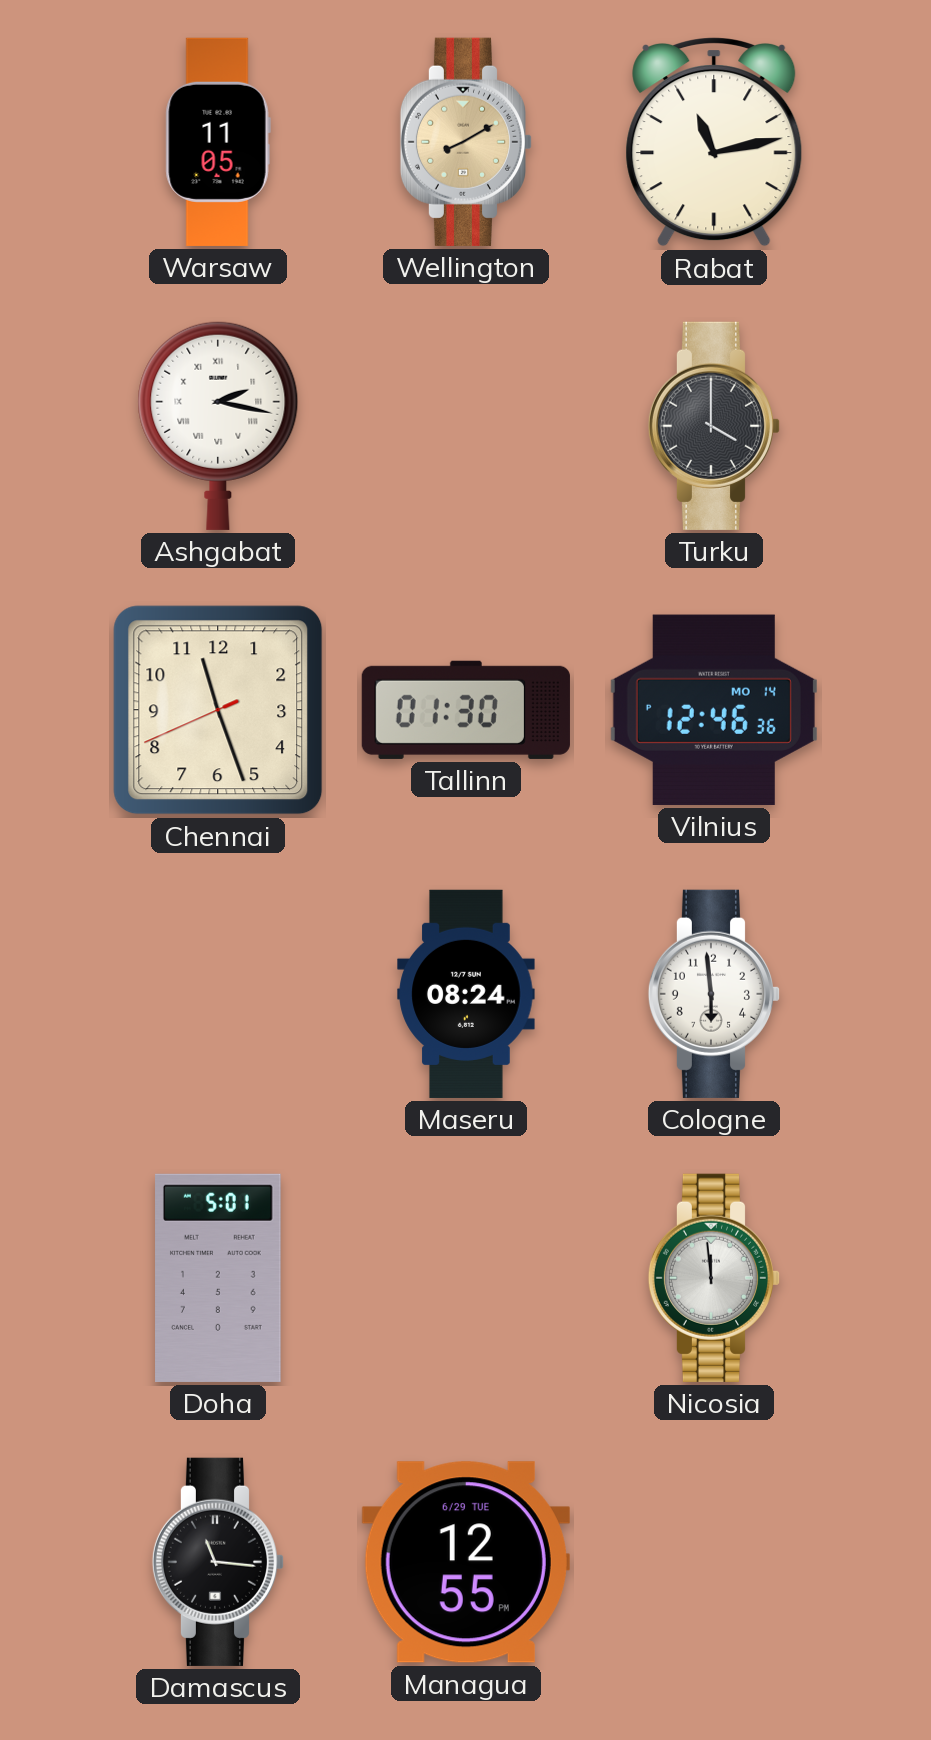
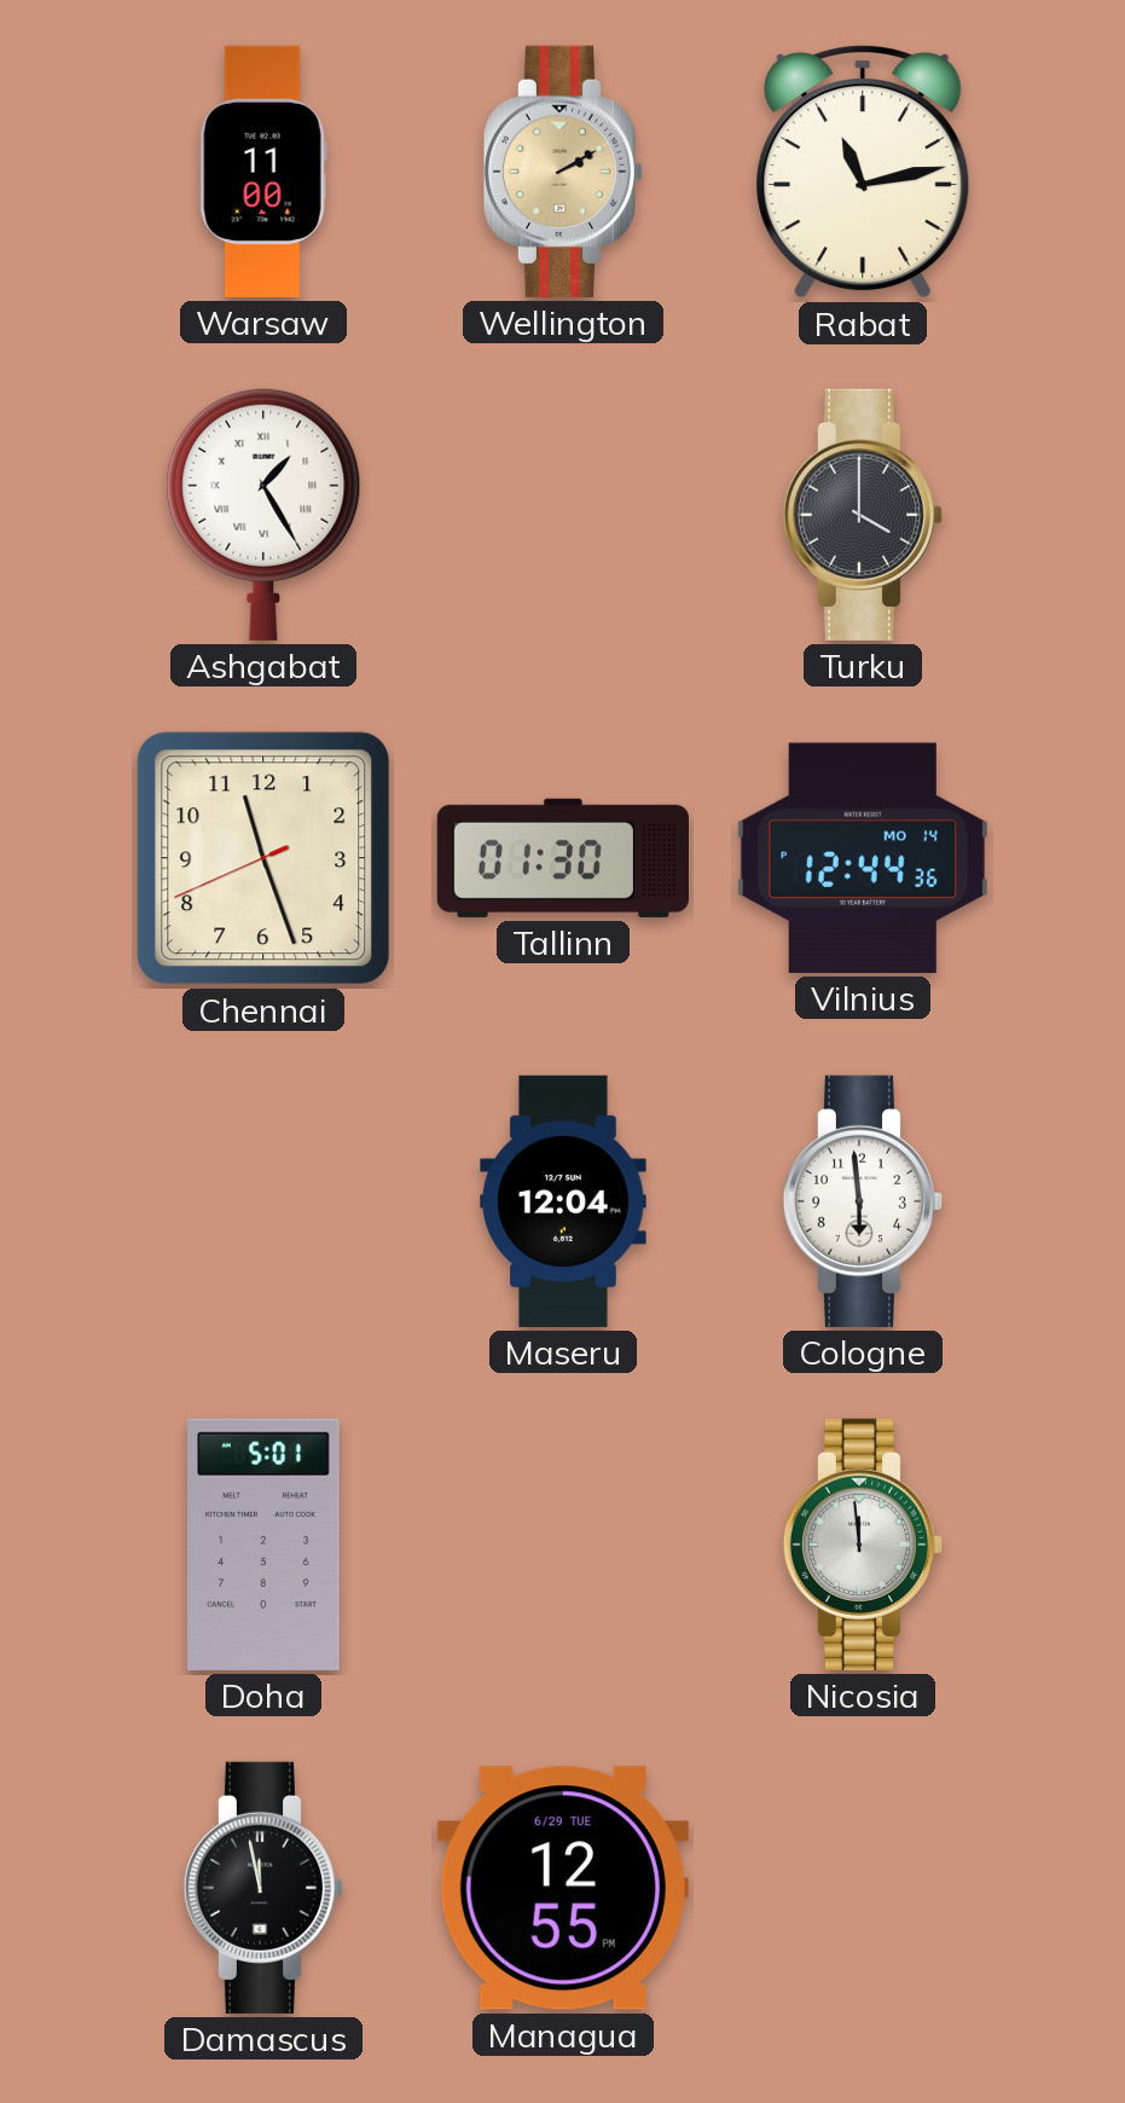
Warsaw: 11:05 -> 11:00
Wellington: 8:10 -> 2:10
Ashgabat: 2:17 -> 1:25
Vilnius: 12:46 -> 12:44
Maseru: 08:24 -> 12:04
Damascus: 11:16 -> 11:58
